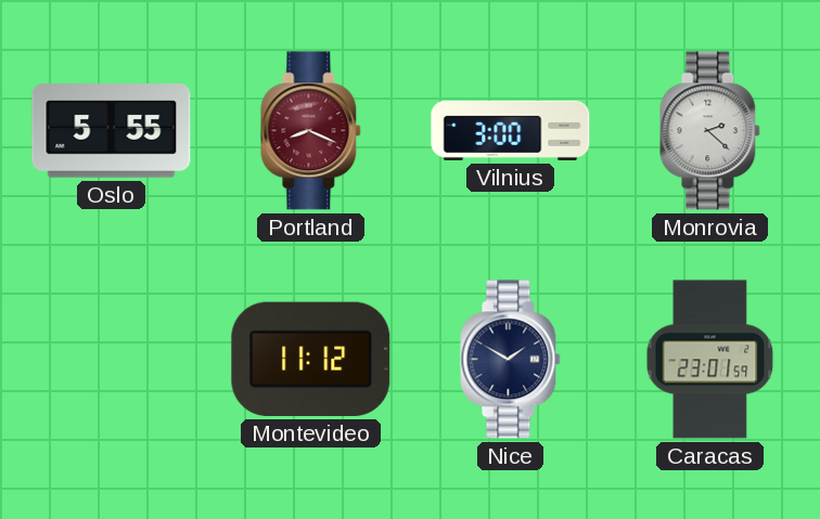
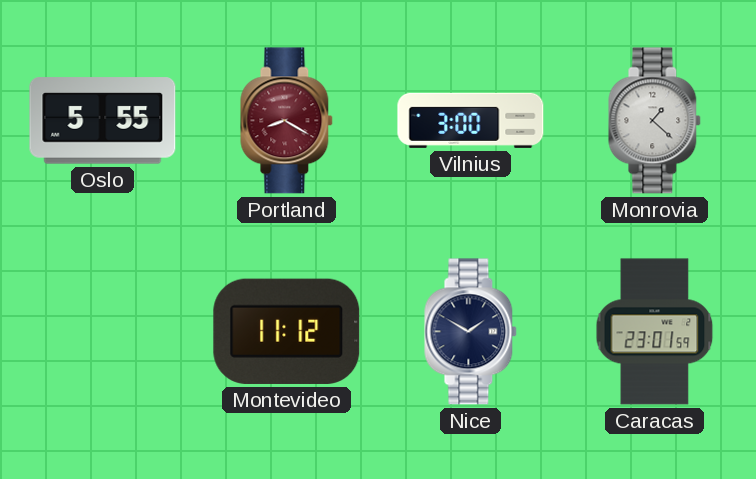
Portland: 8:19 -> 8:20
Monrovia: 2:22 -> 1:22
